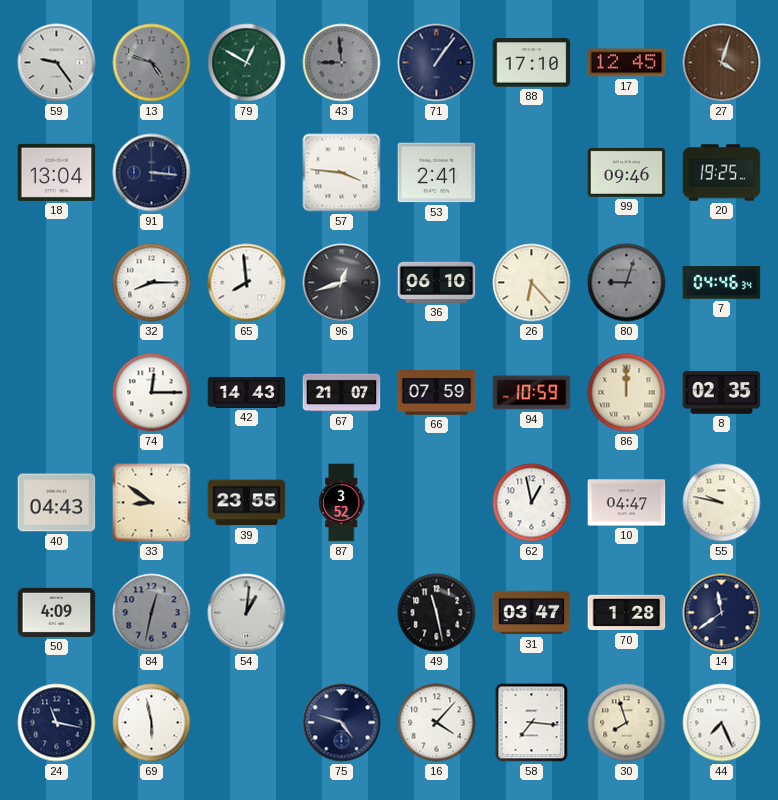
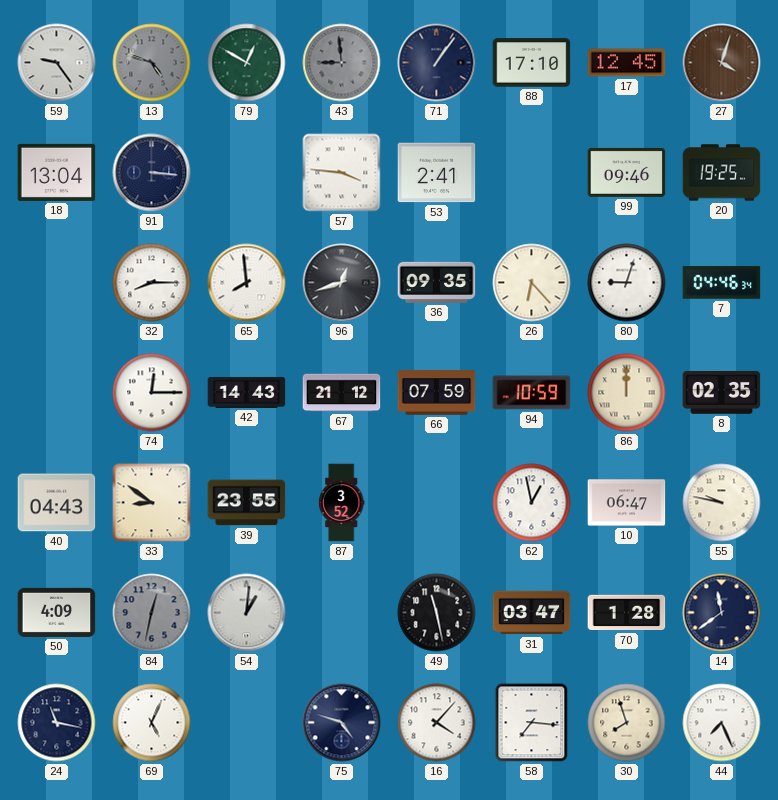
36: 06:10 -> 09:35
80 dial: grey -> white
67: 21:07 -> 21:12
10: 04:47 -> 06:47
69: 5:58 -> 5:04
